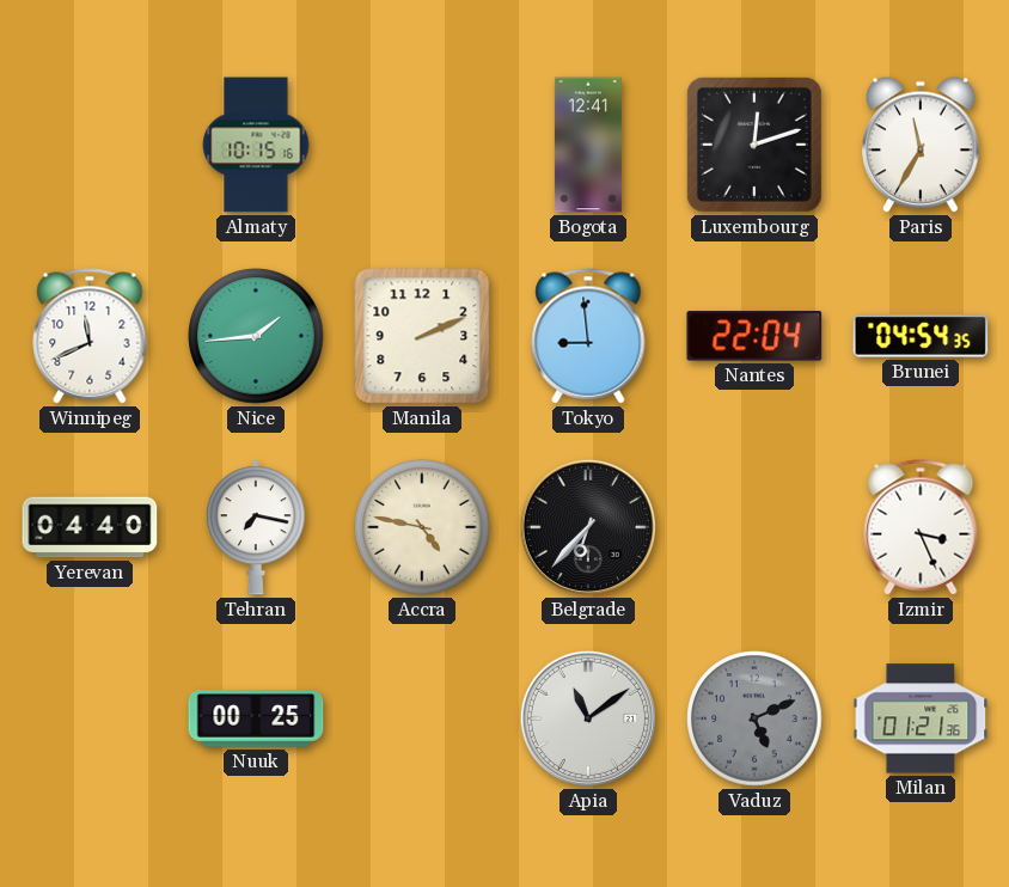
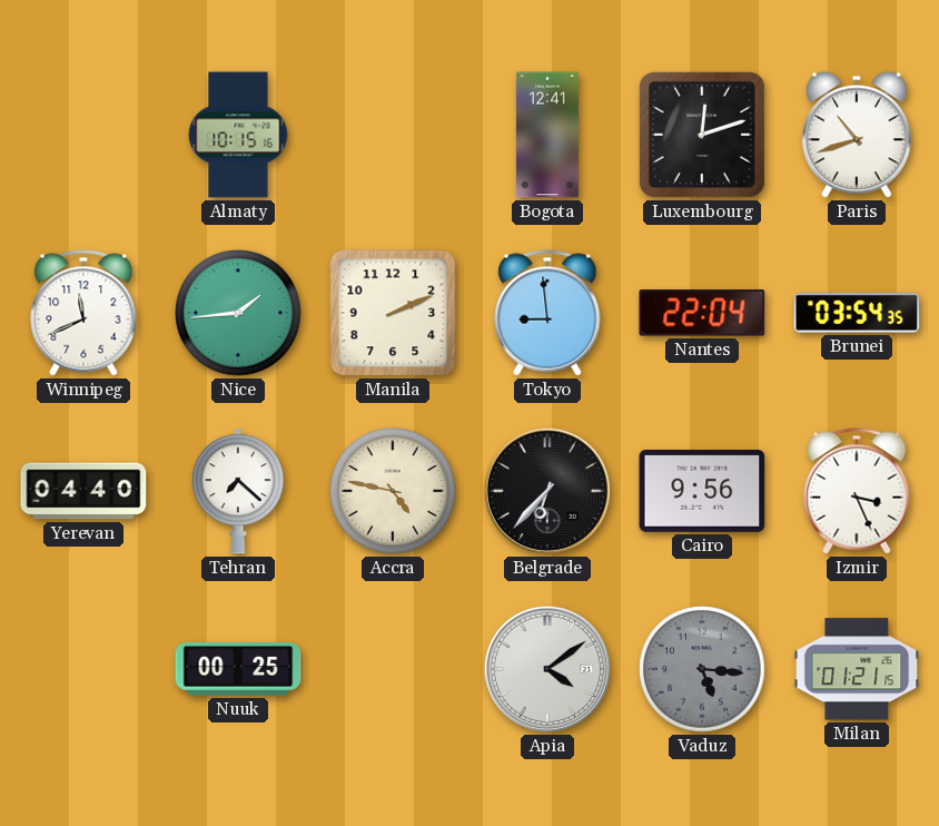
Paris: 11:35 -> 10:42
Brunei: 04:54 -> 03:54
Tehran: 7:17 -> 7:22
Cairo: none -> 9:56
Apia: 11:09 -> 4:09
Vaduz: 5:11 -> 5:16
Milan: 01:21:36 -> 01:21:15
